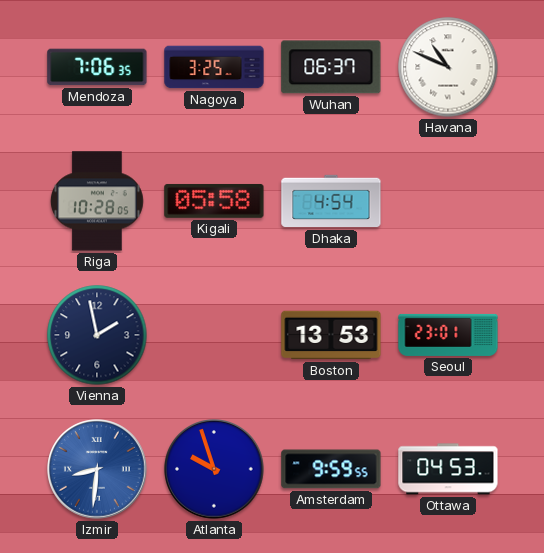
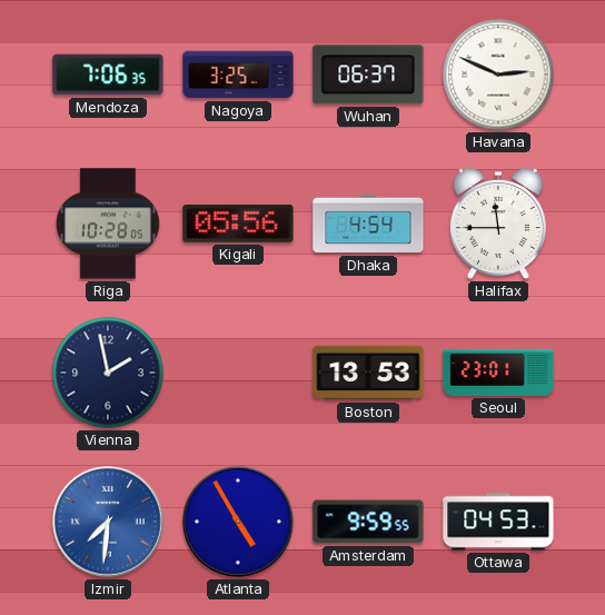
Havana: 10:49 -> 2:49
Kigali: 05:58 -> 05:56
Halifax: none -> 11:45
Izmir: 8:31 -> 7:31
Atlanta: 9:57 -> 4:55
